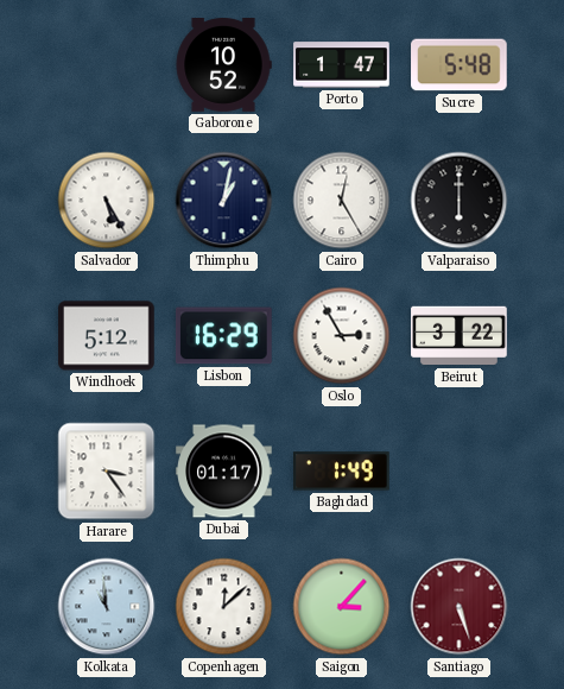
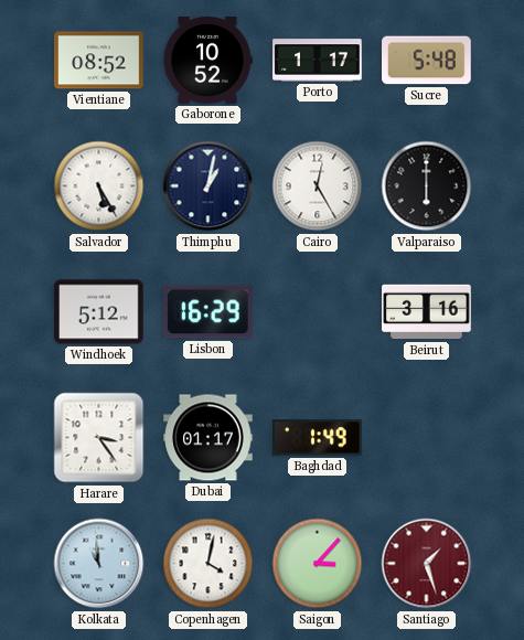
Vientiane: none -> 08:52
Porto: 1:47 -> 1:17
Oslo: 2:55 -> none
Beirut: 3:22 -> 3:16
Copenhagen: 12:08 -> 4:02
Santiago: 5:27 -> 1:27
